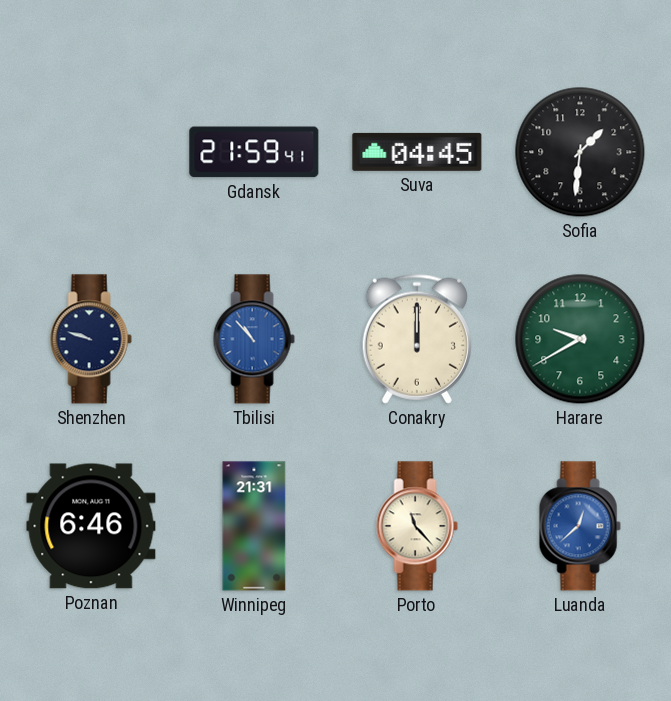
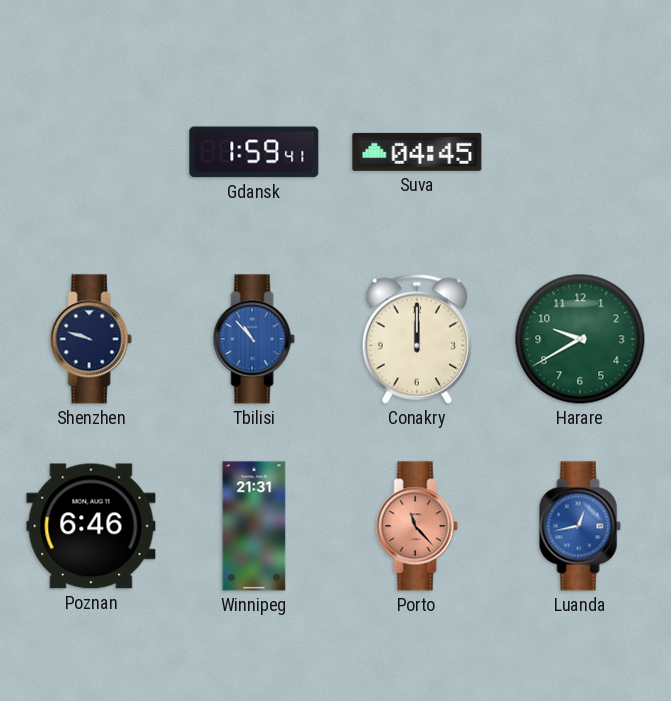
Gdansk: 21:59 -> 1:59
Sofia: 1:31 -> none
Porto dial: cream -> salmon
Luanda: 12:38 -> 12:43
